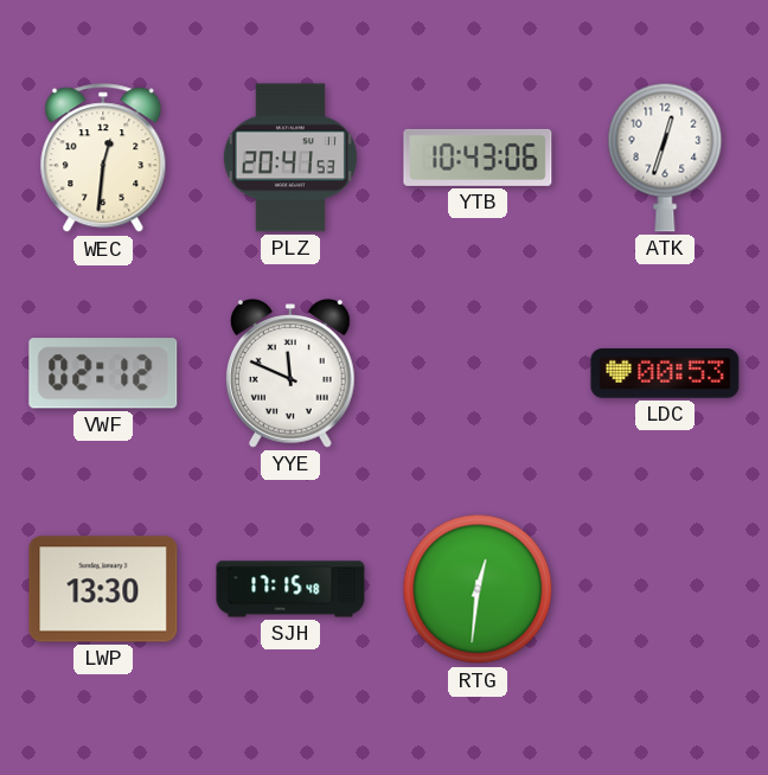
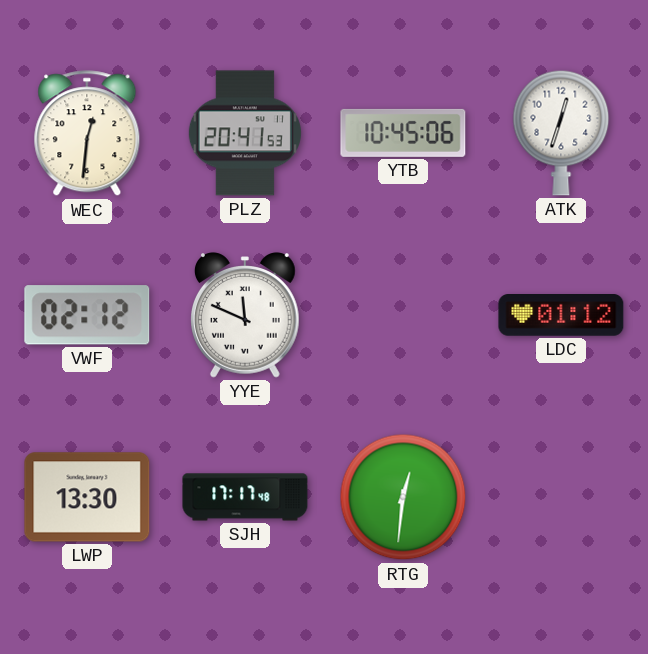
YTB: 10:43 -> 10:45
LDC: 00:53 -> 01:12
SJH: 17:15 -> 17:17
